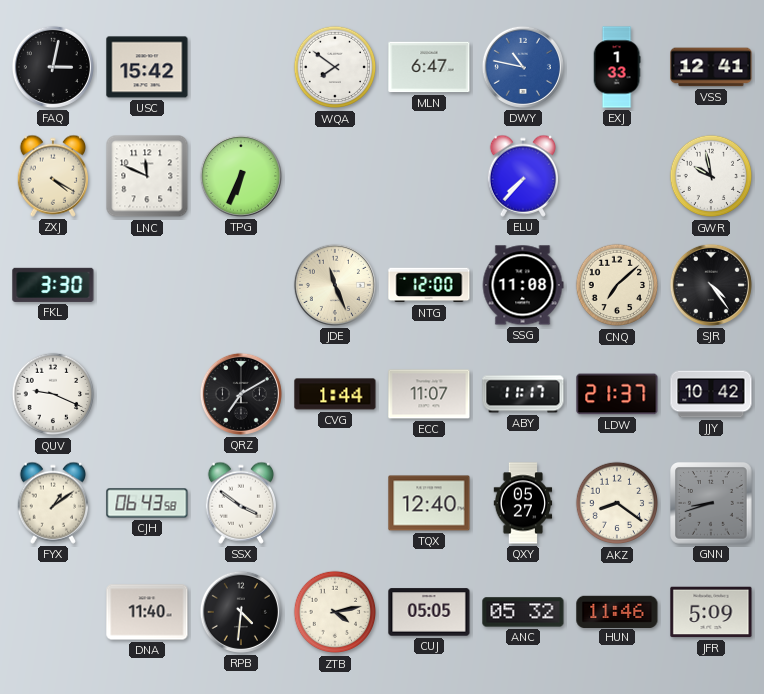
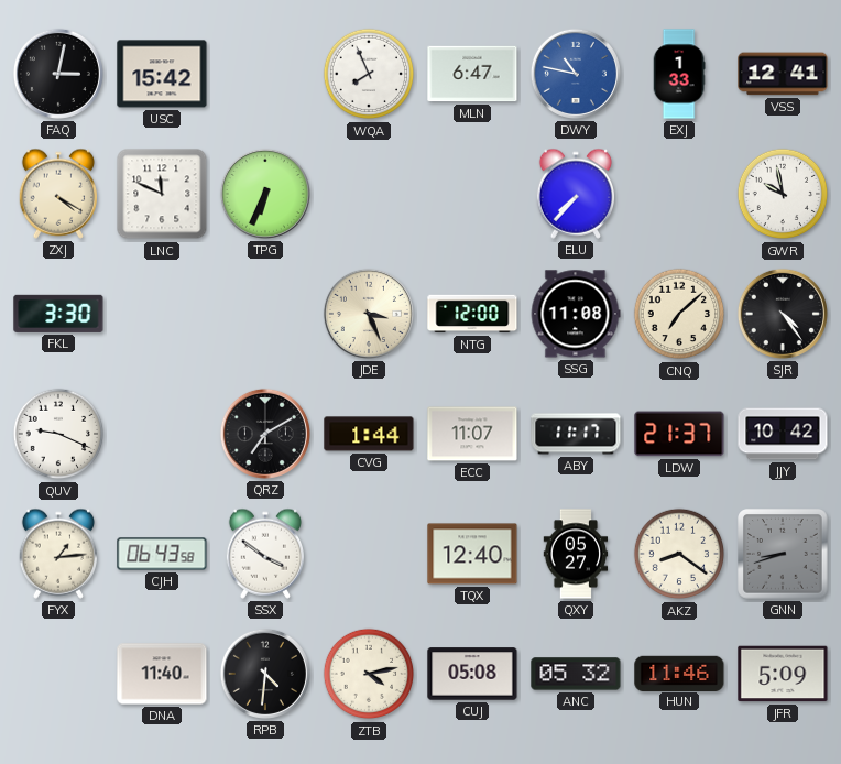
WQA: 7:51 -> 7:56
JDE: 11:26 -> 3:26
FYX: 1:09 -> 1:14
CUJ: 05:05 -> 05:08
